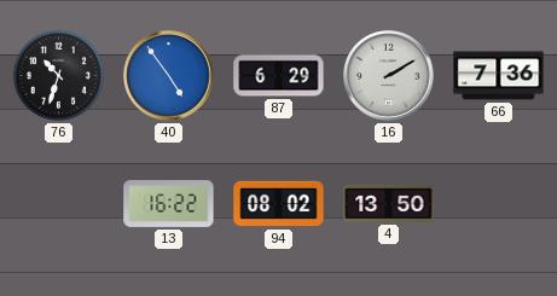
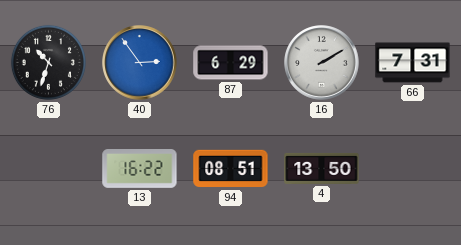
40: 4:54 -> 2:54
66: 7:36 -> 7:31
94: 08:02 -> 08:51
